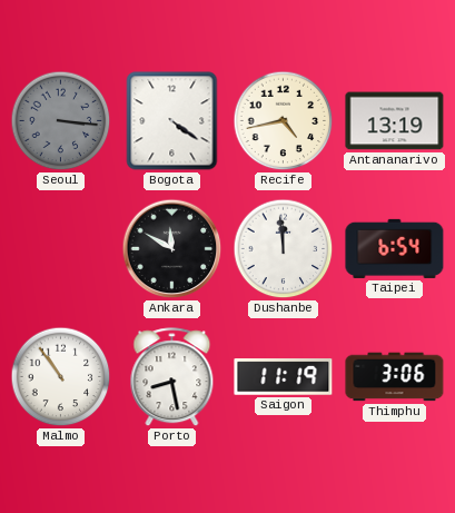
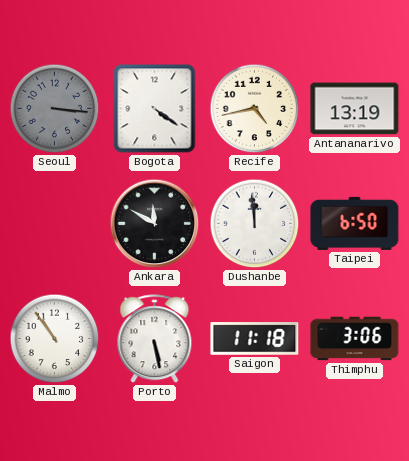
Taipei: 6:54 -> 6:50
Porto: 8:28 -> 5:28
Saigon: 11:19 -> 11:18
